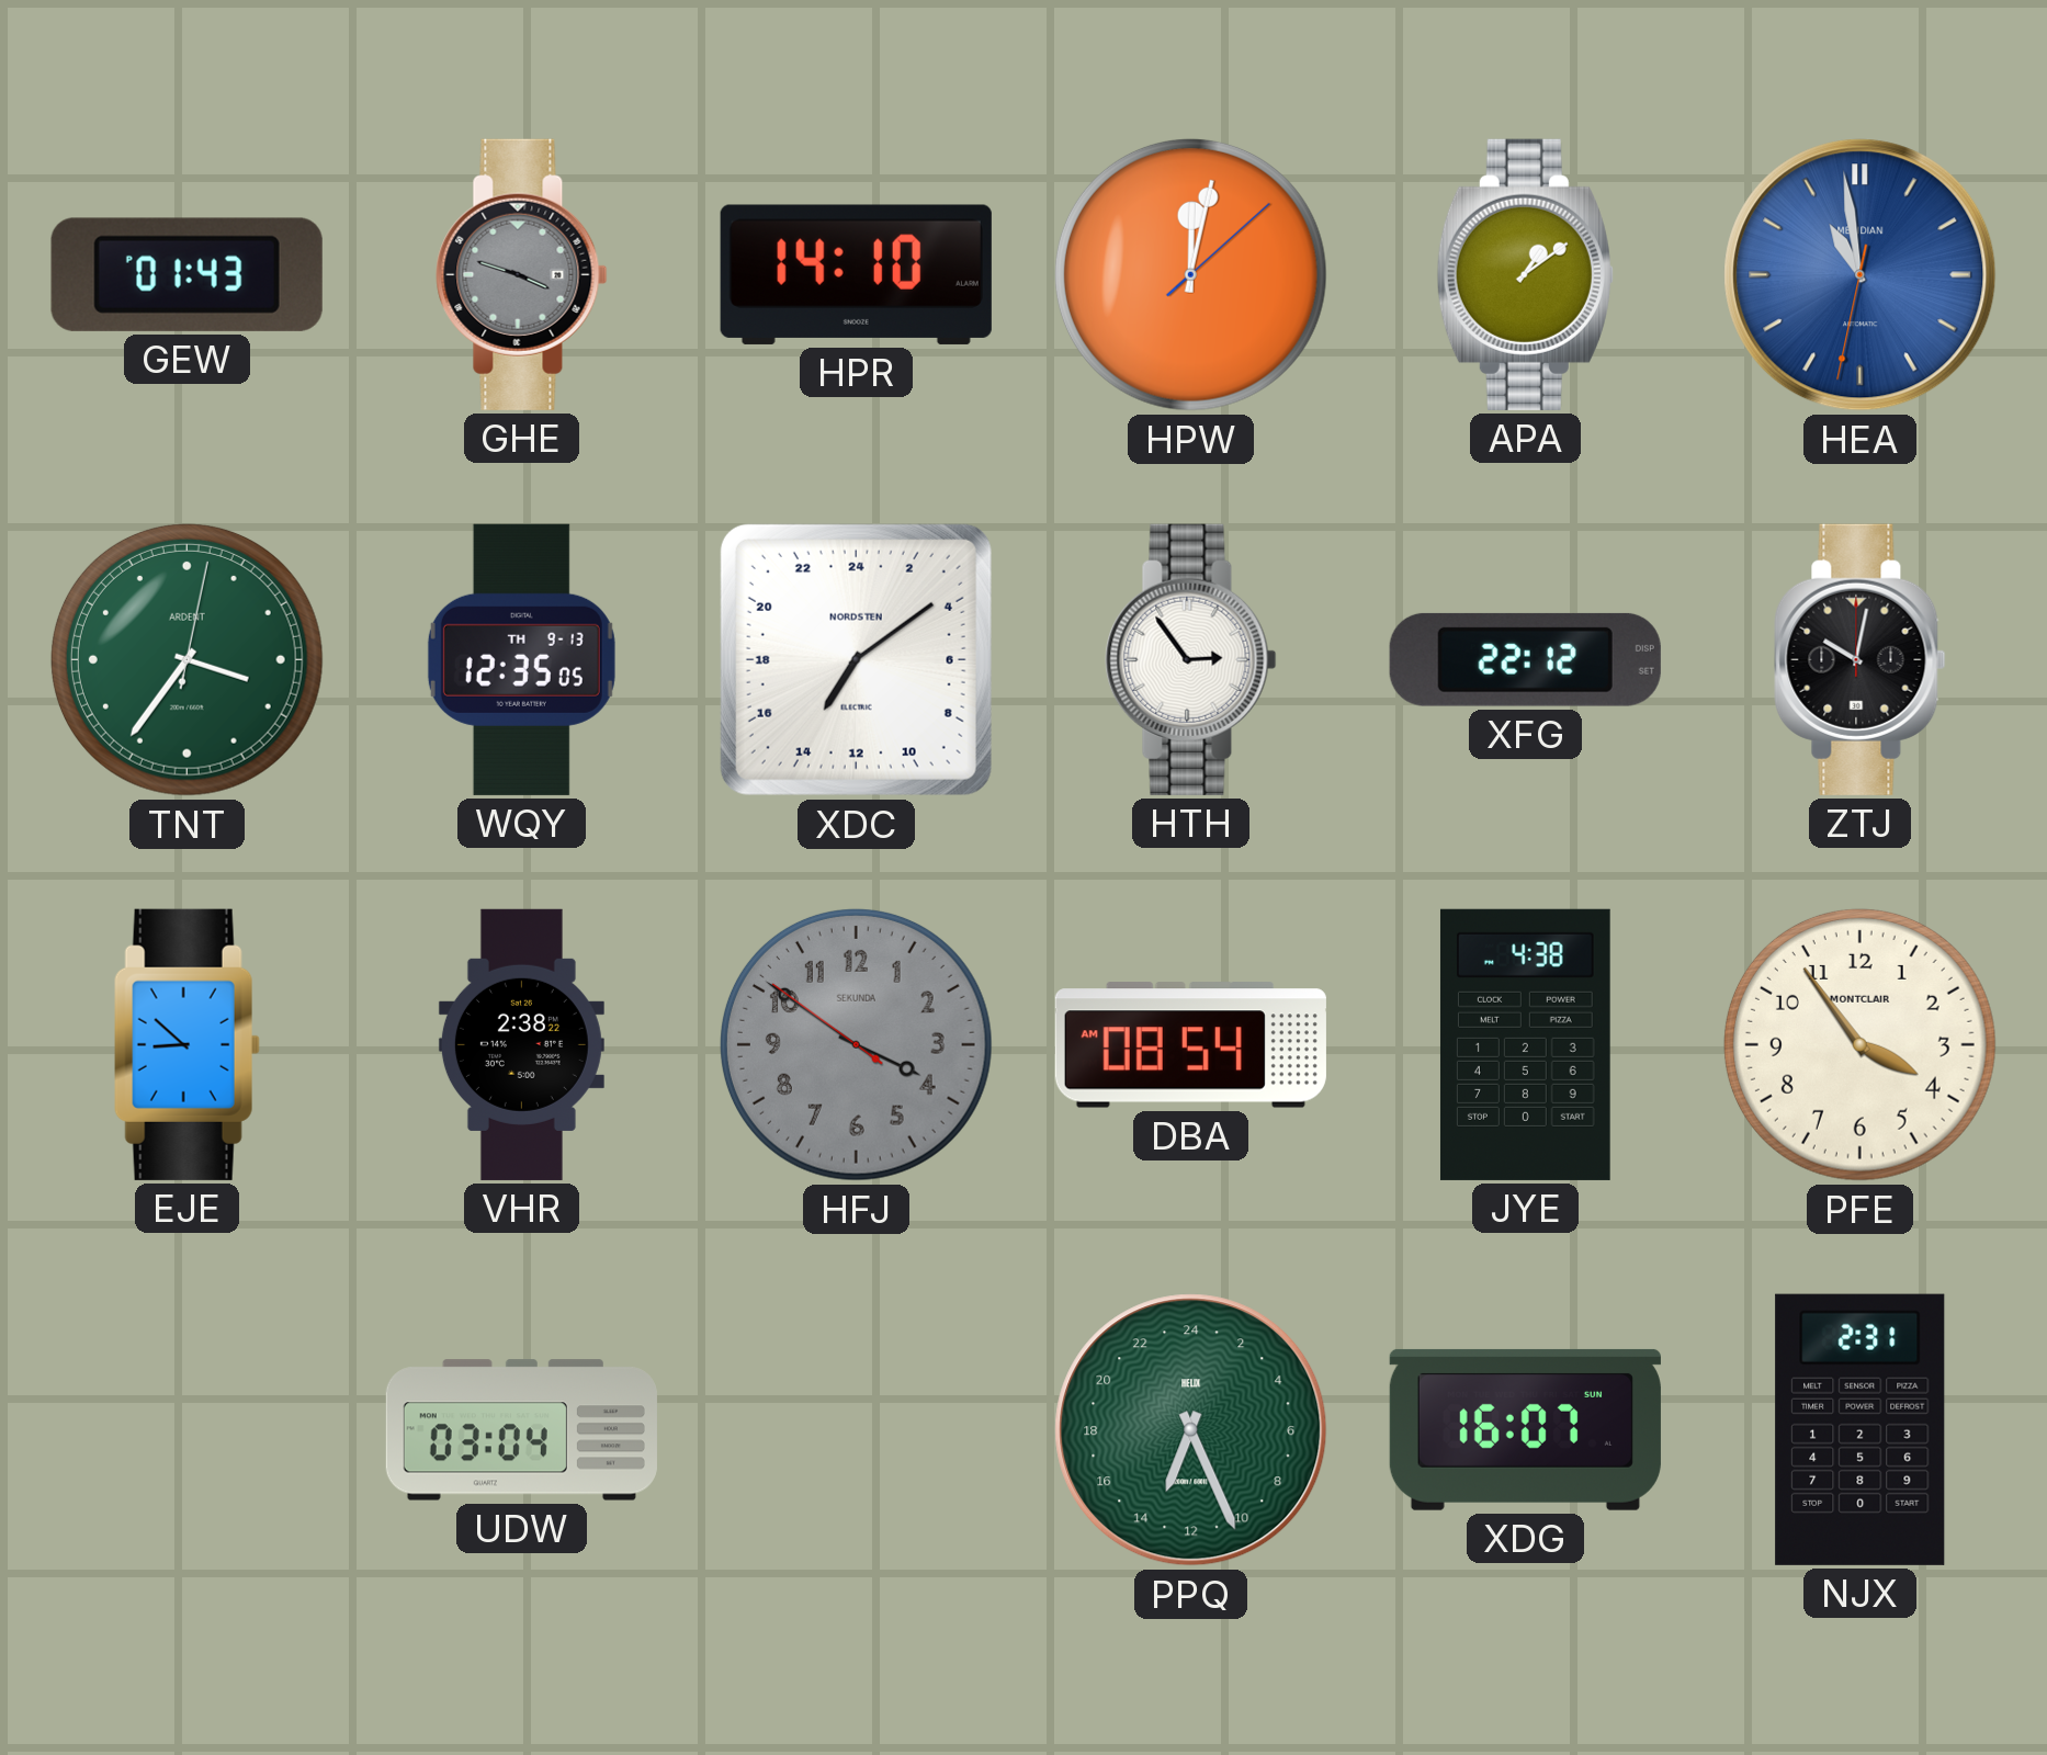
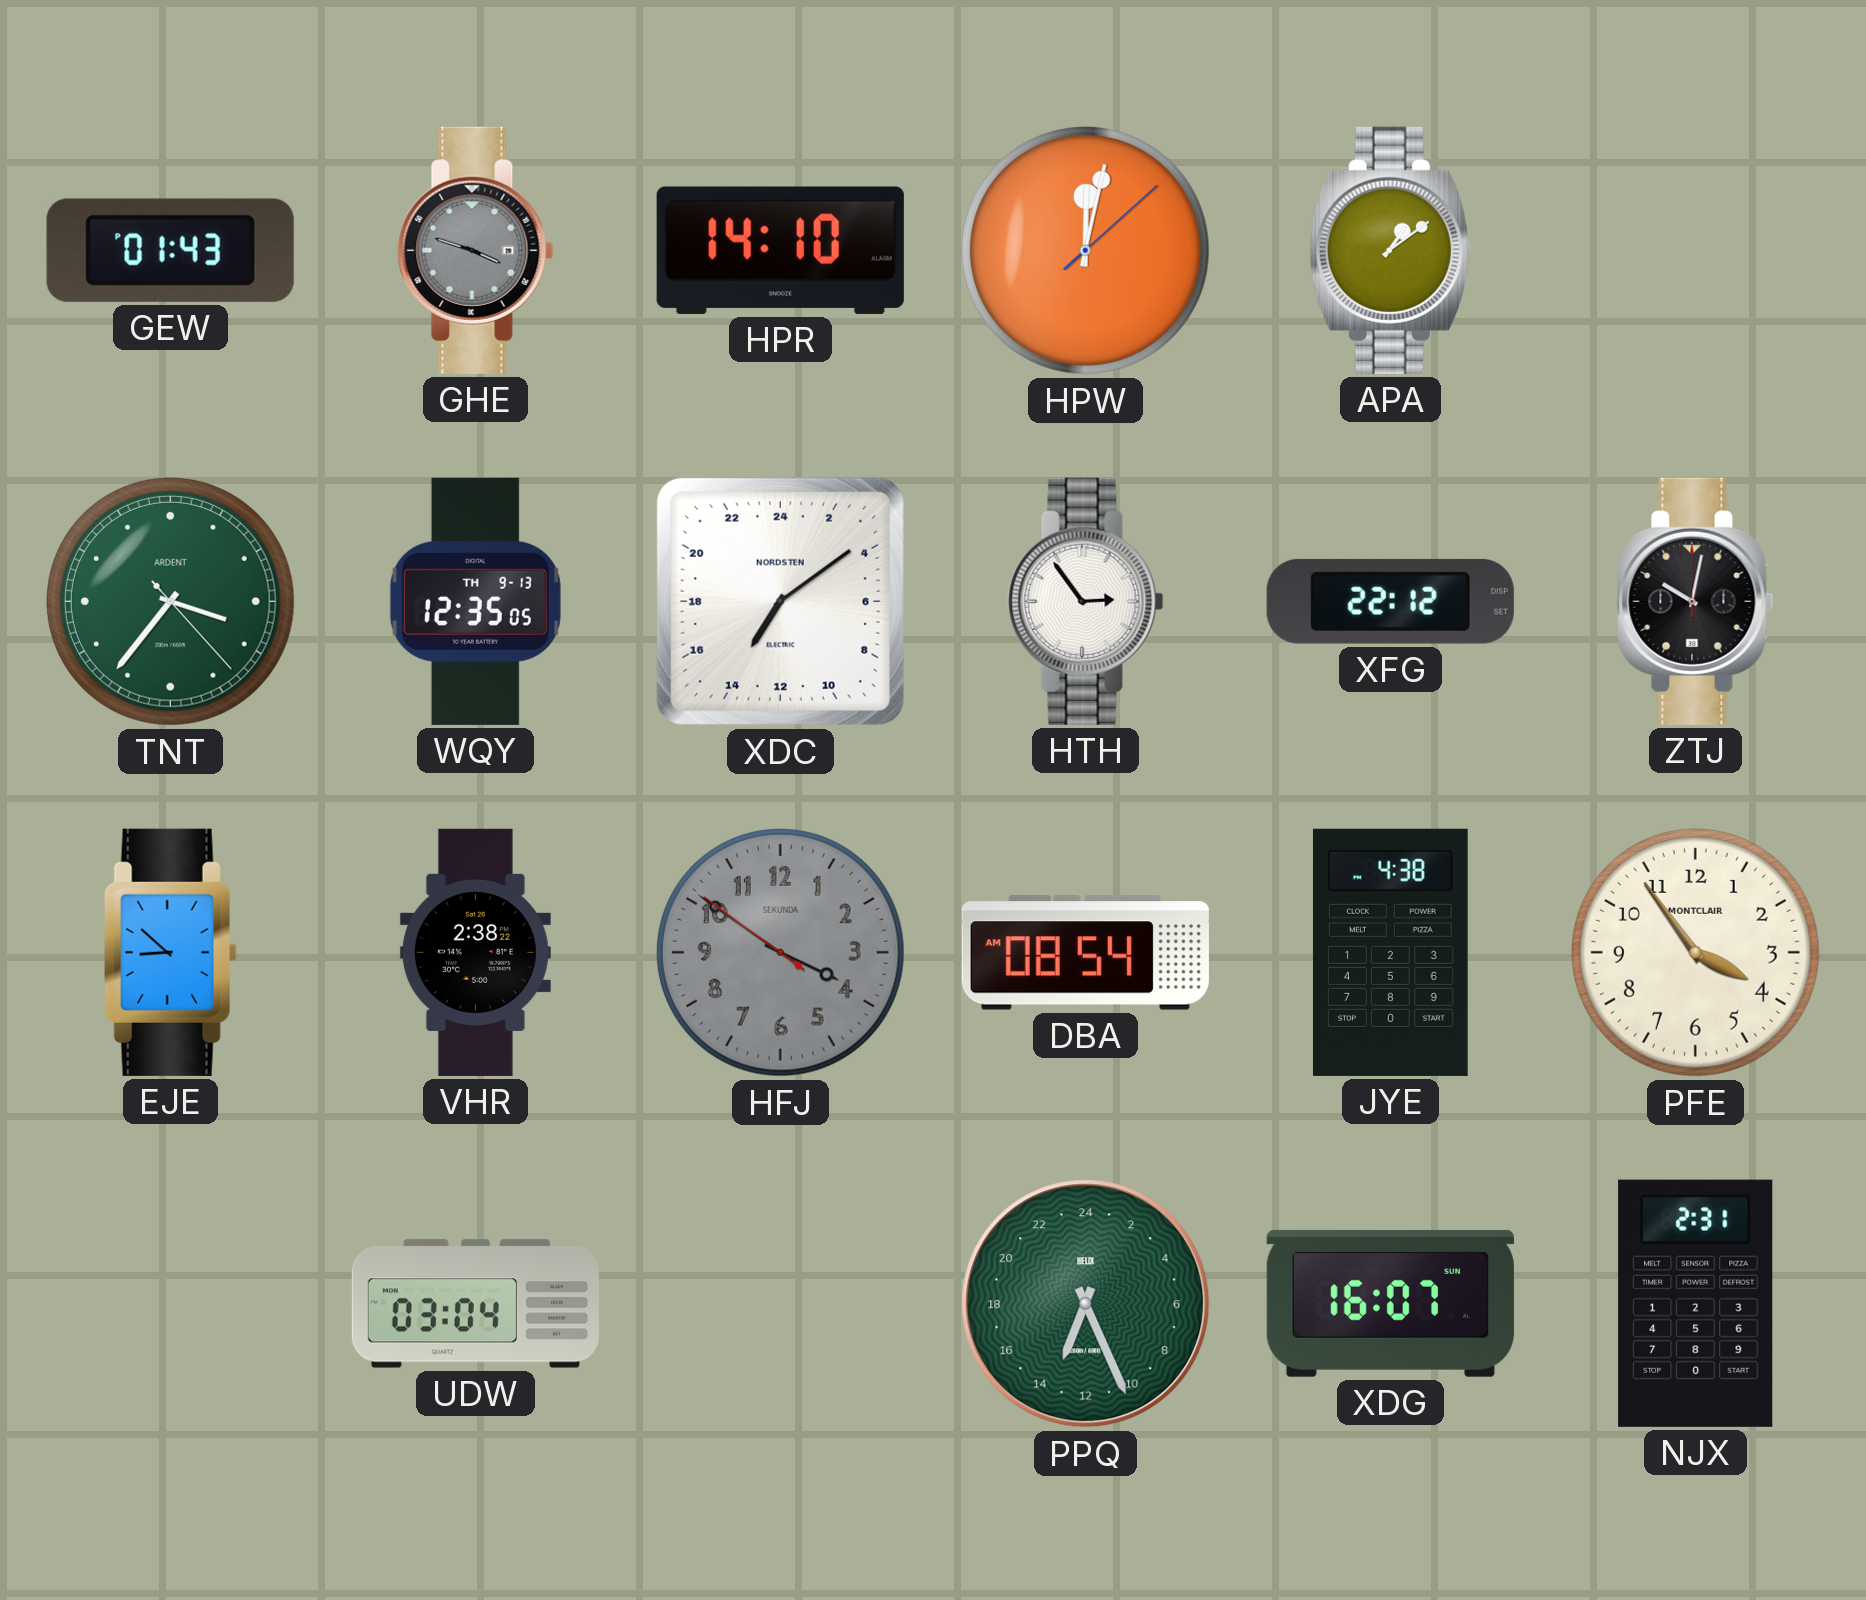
HEA: 10:58 -> none
TNT: 3:36:02 -> 3:36:23
